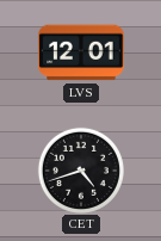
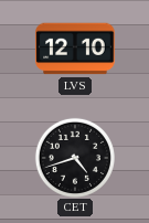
LVS: 12:01 -> 12:10
